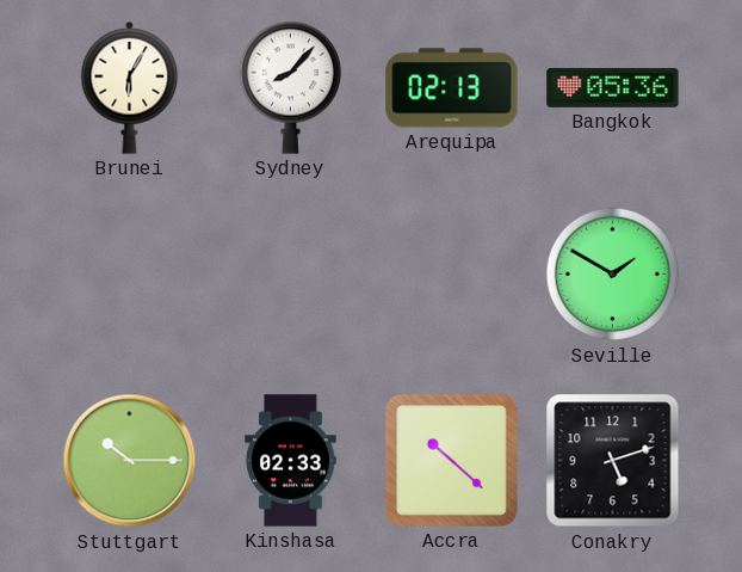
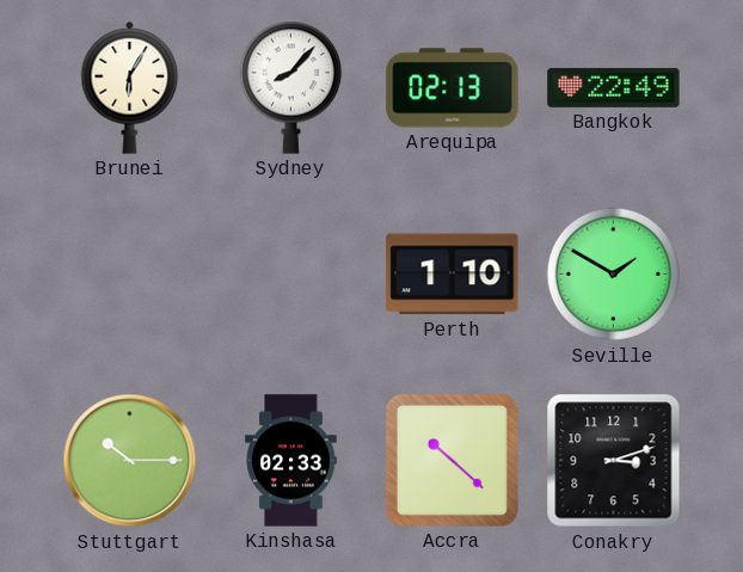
Bangkok: 05:36 -> 22:49
Perth: none -> 1:10
Conakry: 5:12 -> 3:12
